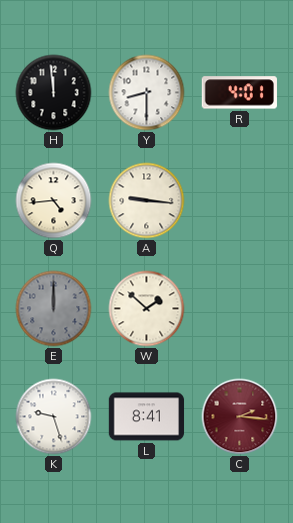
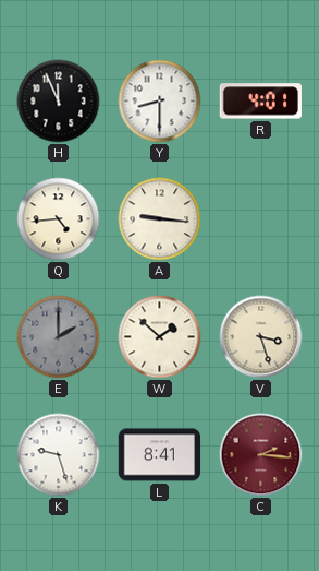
H: 11:59 -> 11:56
E: 12:00 -> 2:00
V: none -> 3:27
